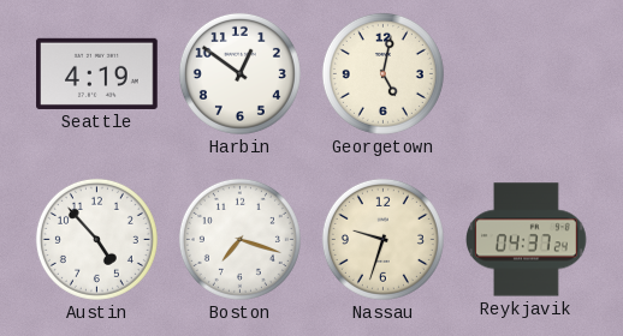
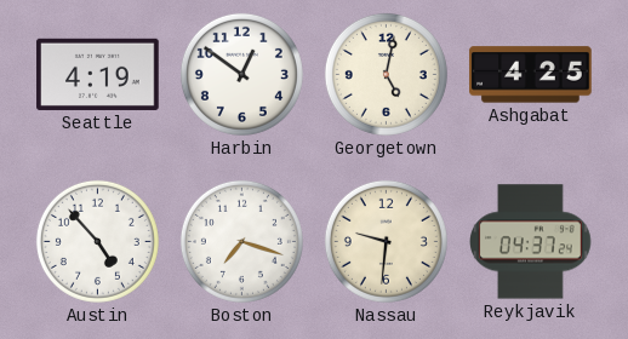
Ashgabat: none -> 4:25
Nassau: 9:33 -> 9:31
